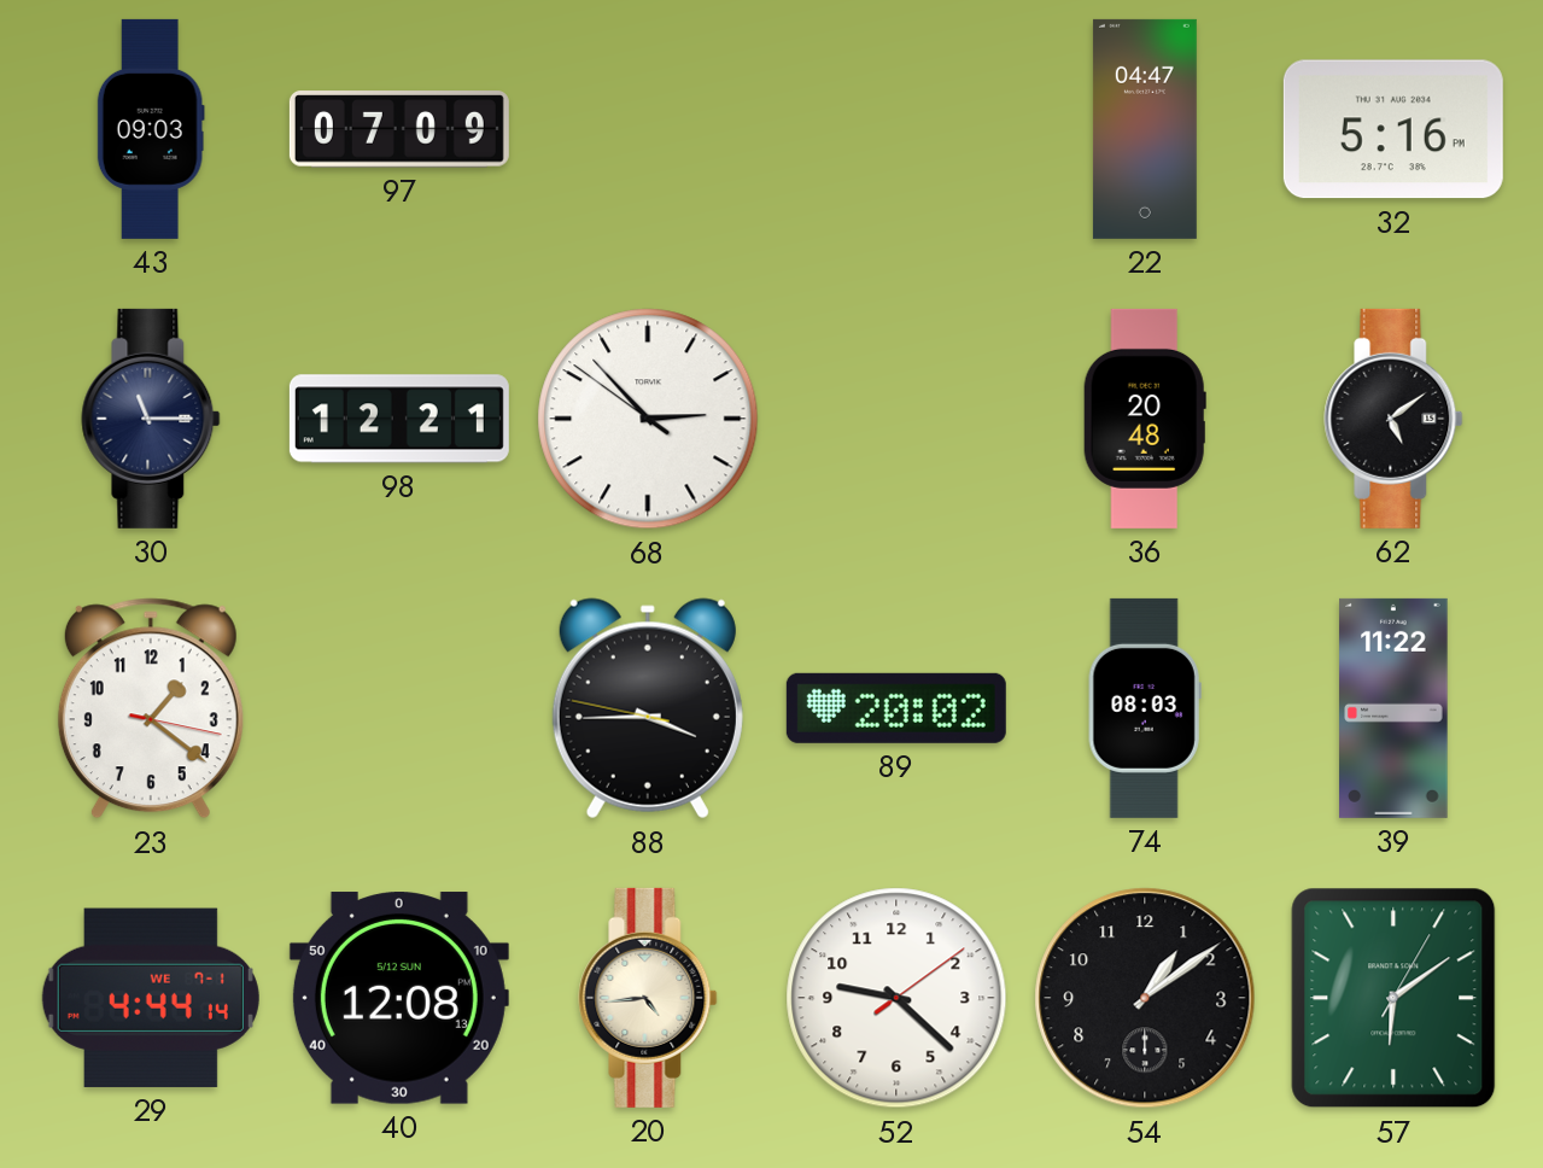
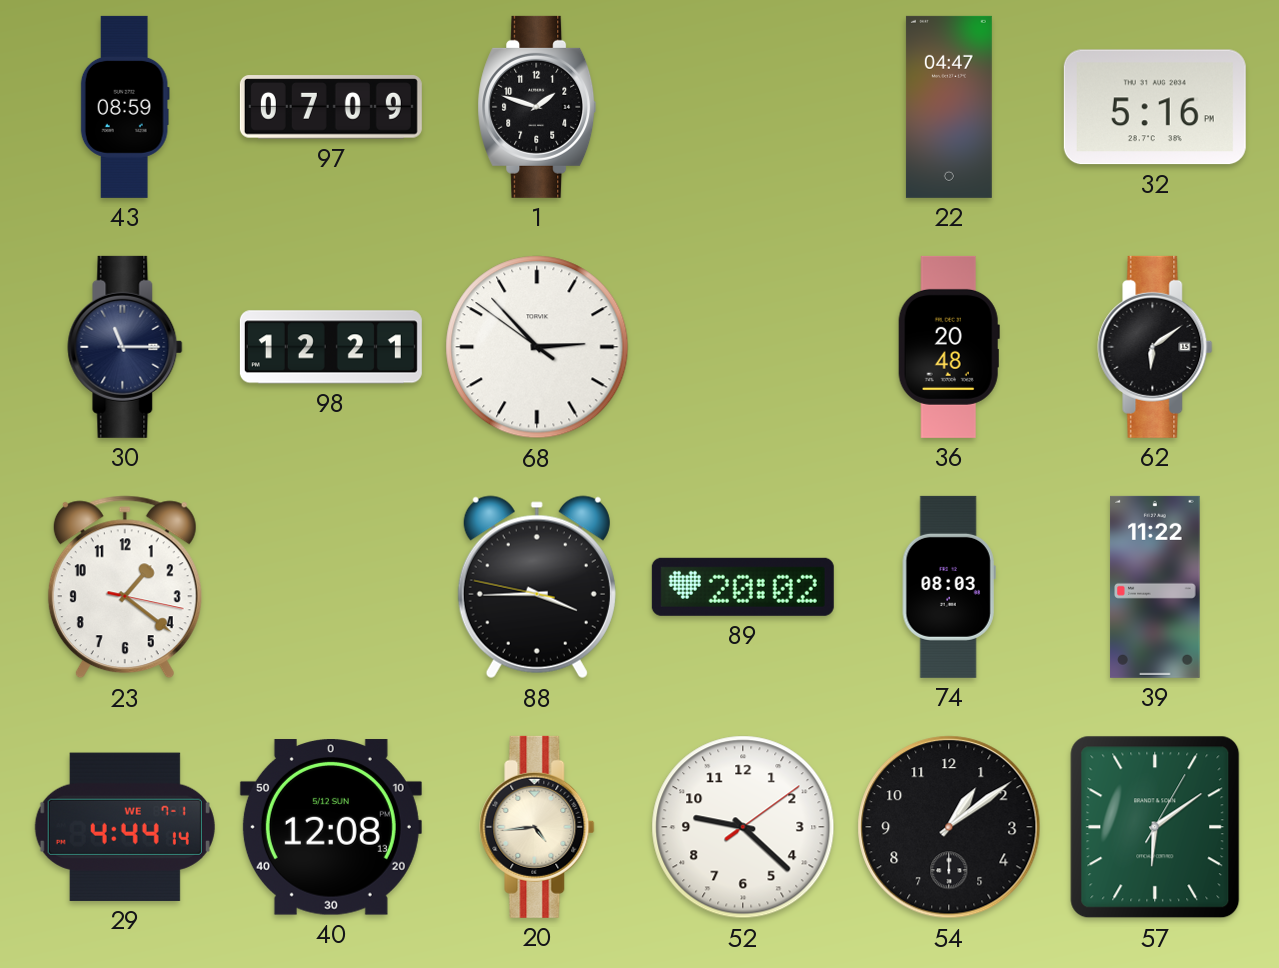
43: 09:03 -> 08:59
1: none -> 1:48
62: 5:09 -> 6:09
